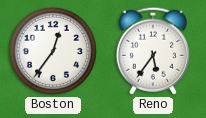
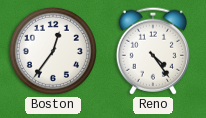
Reno: 5:36 -> 4:24
